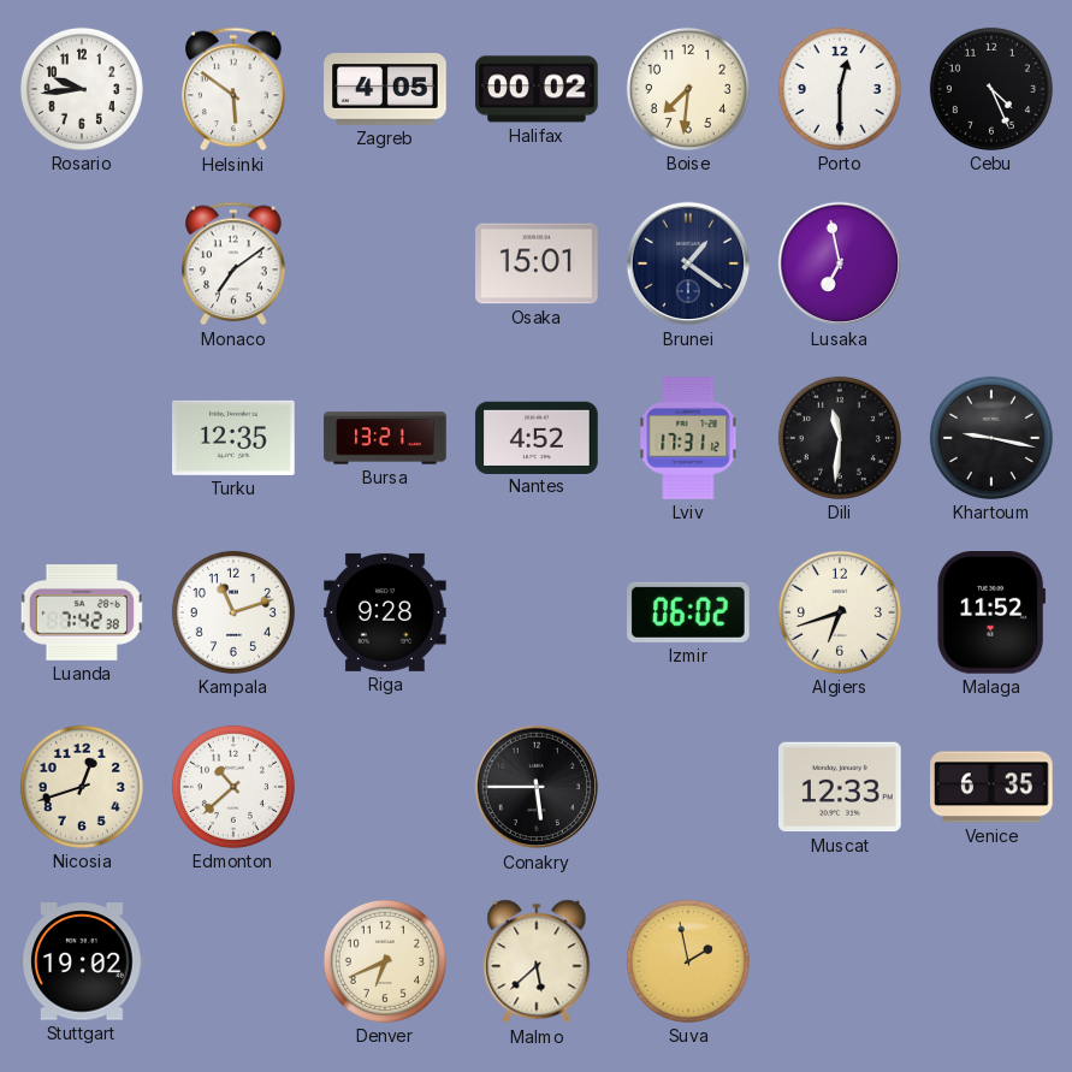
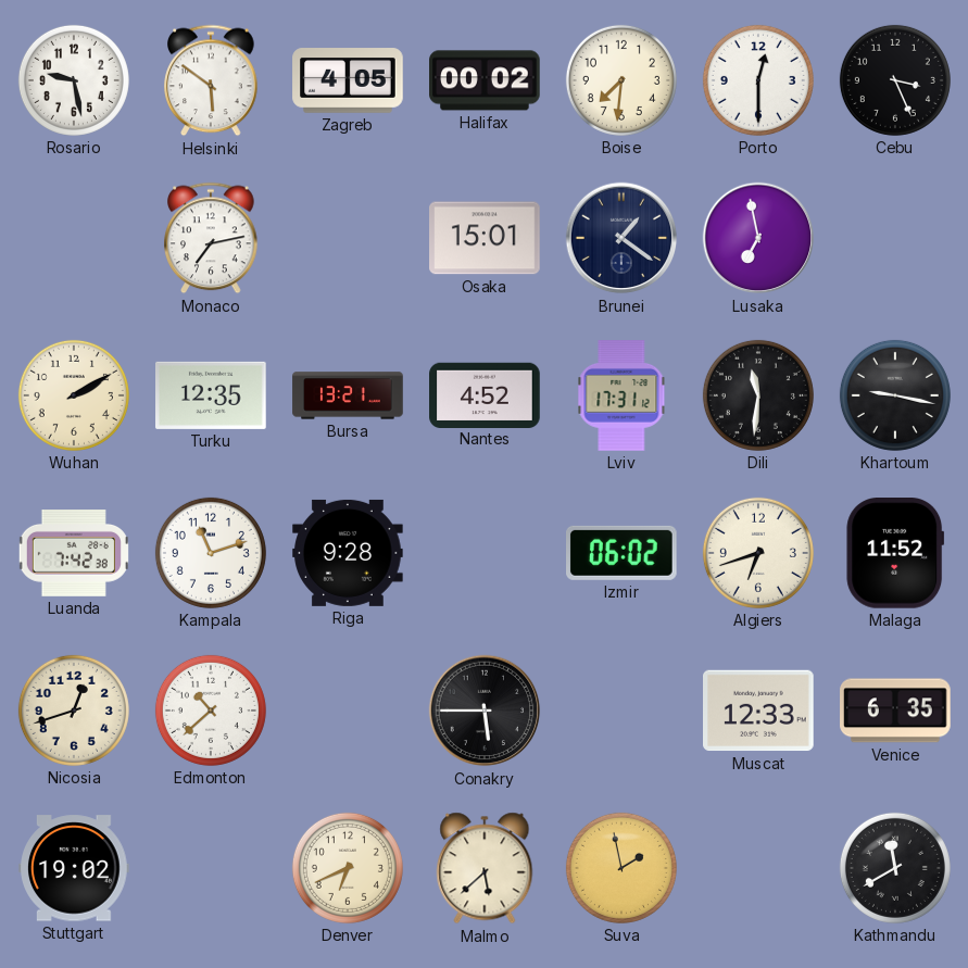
Rosario: 9:44 -> 9:28
Cebu: 4:26 -> 3:26
Monaco: 7:09 -> 7:13
Wuhan: none -> 2:10
Kathmandu: none -> 11:40
